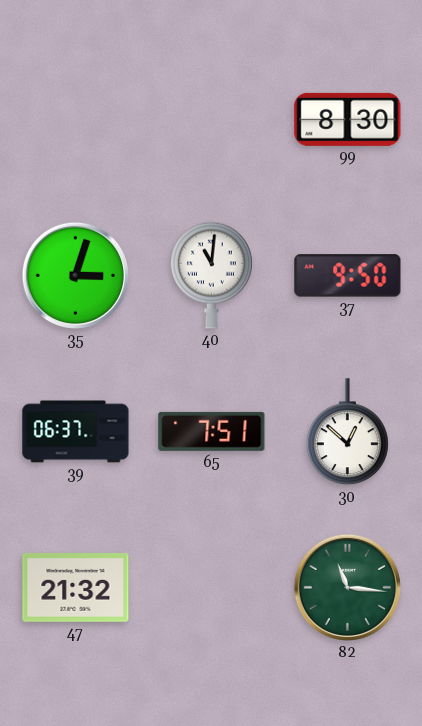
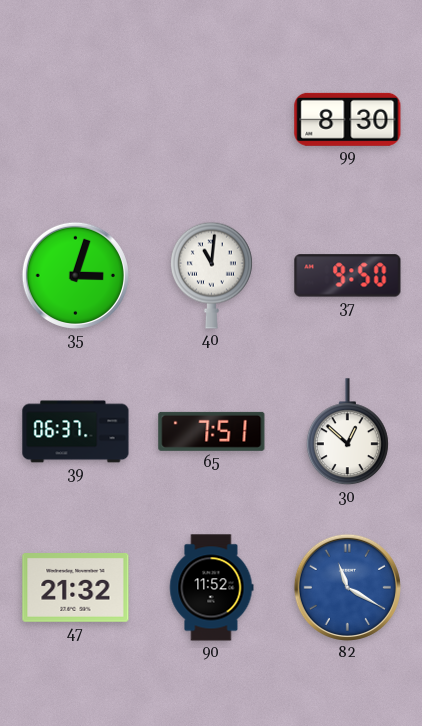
90: none -> 11:52
82: 11:16 -> 11:20
82 dial: green -> blue
